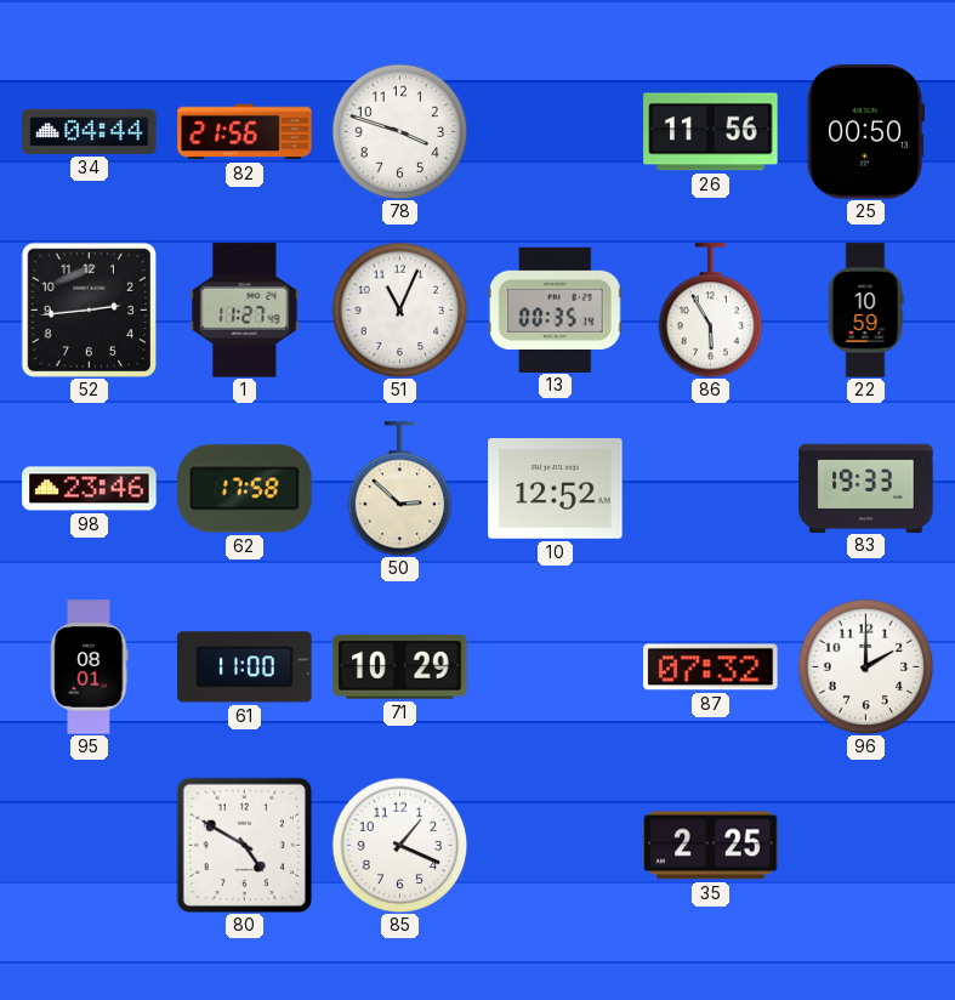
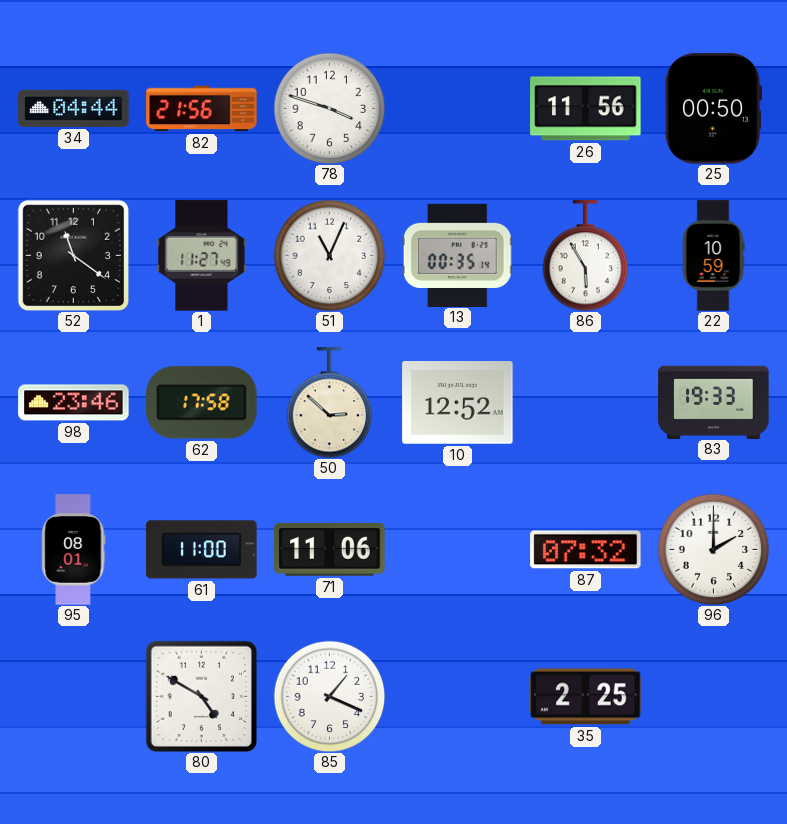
52: 2:44 -> 11:21
71: 10:29 -> 11:06
